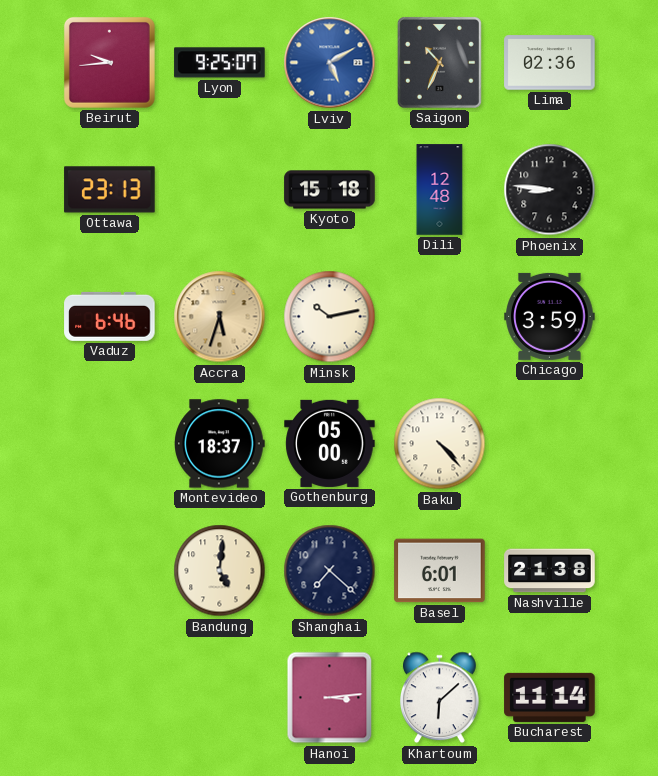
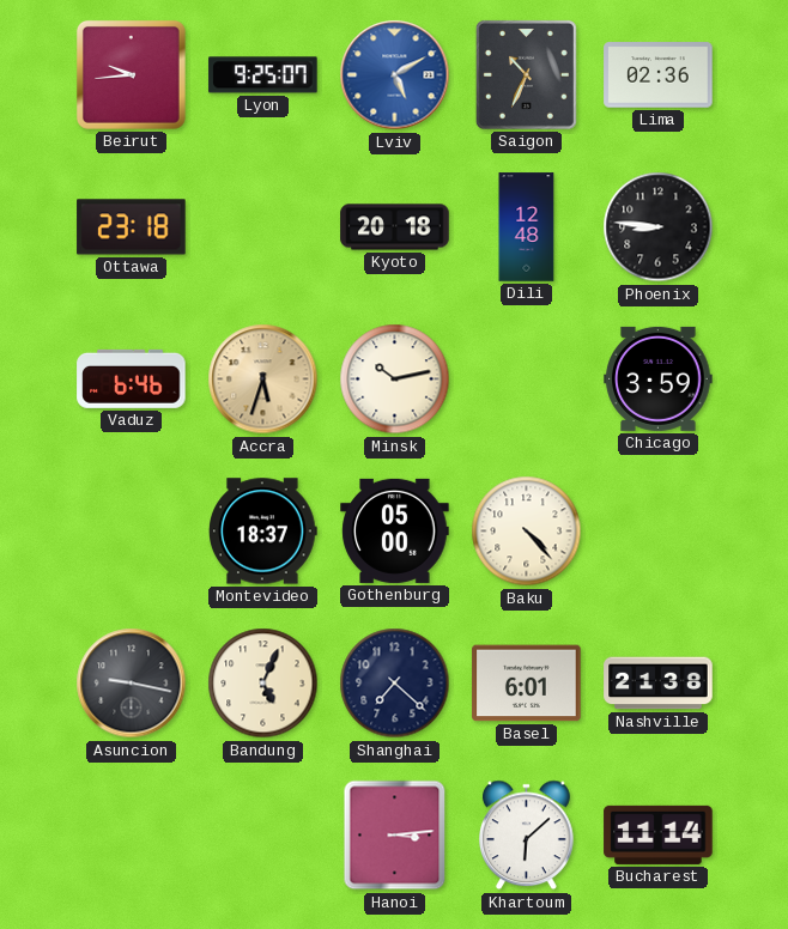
Ottawa: 23:13 -> 23:18
Kyoto: 15:18 -> 20:18
Asuncion: none -> 9:17
Bandung: 5:01 -> 5:04
